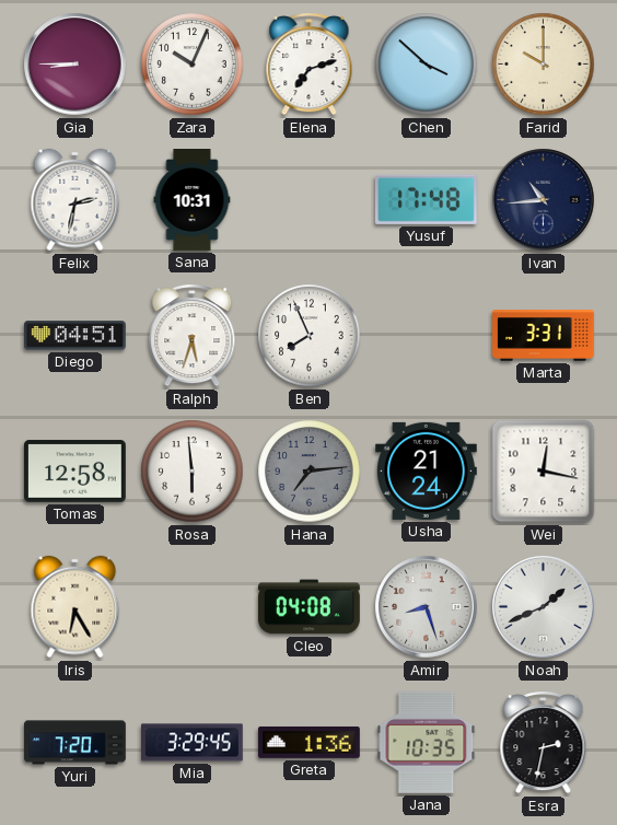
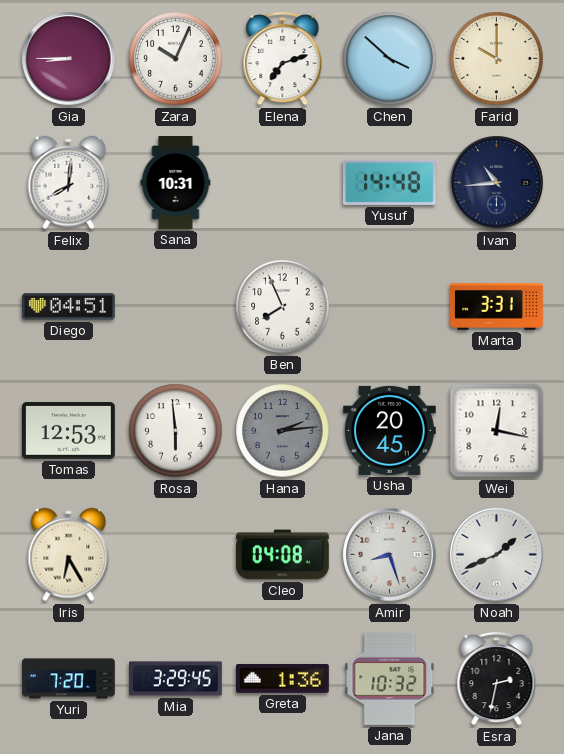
Felix: 2:32 -> 8:01
Yusuf: 17:48 -> 14:48
Ralph: 5:33 -> none
Tomas: 12:58 -> 12:53
Hana: 7:14 -> 2:14
Usha: 21:24 -> 20:45
Jana: 10:35 -> 10:32
